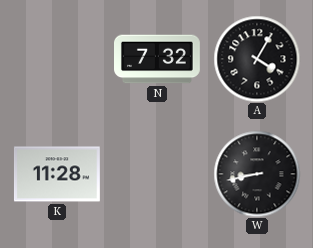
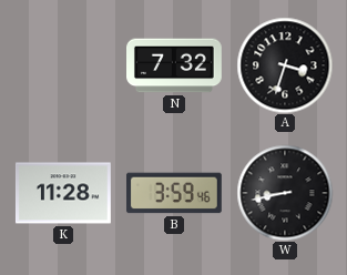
A: 4:05 -> 3:33
B: none -> 3:59
